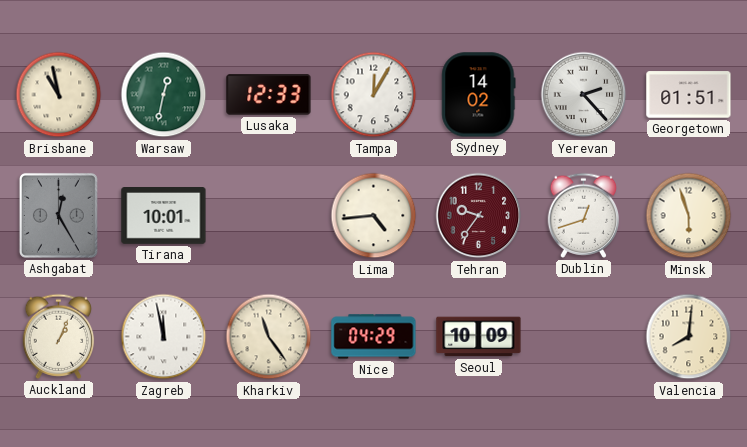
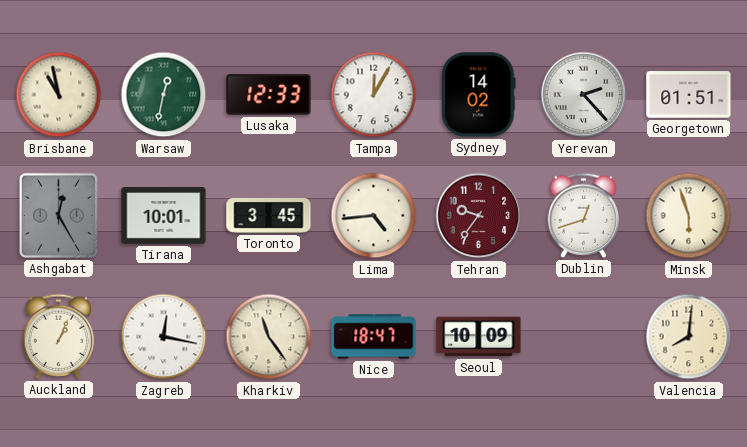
Toronto: none -> 3:45
Zagreb: 11:58 -> 12:17
Nice: 04:29 -> 18:47
